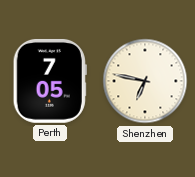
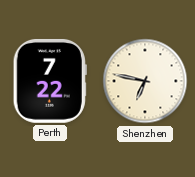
Perth: 7:05 -> 7:22
